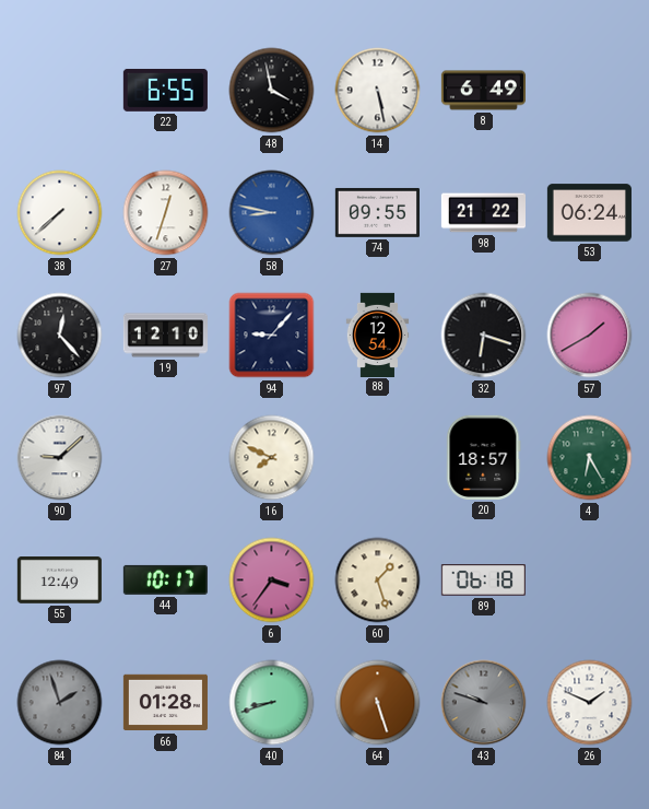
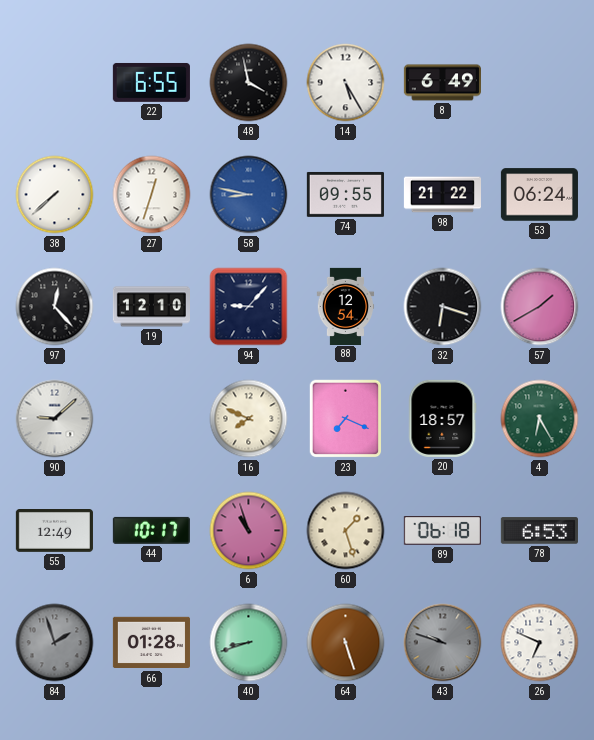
14: 5:28 -> 5:25
23: none -> 7:19
6: 3:36 -> 10:57
78: none -> 6:53
26: 1:49 -> 6:49
